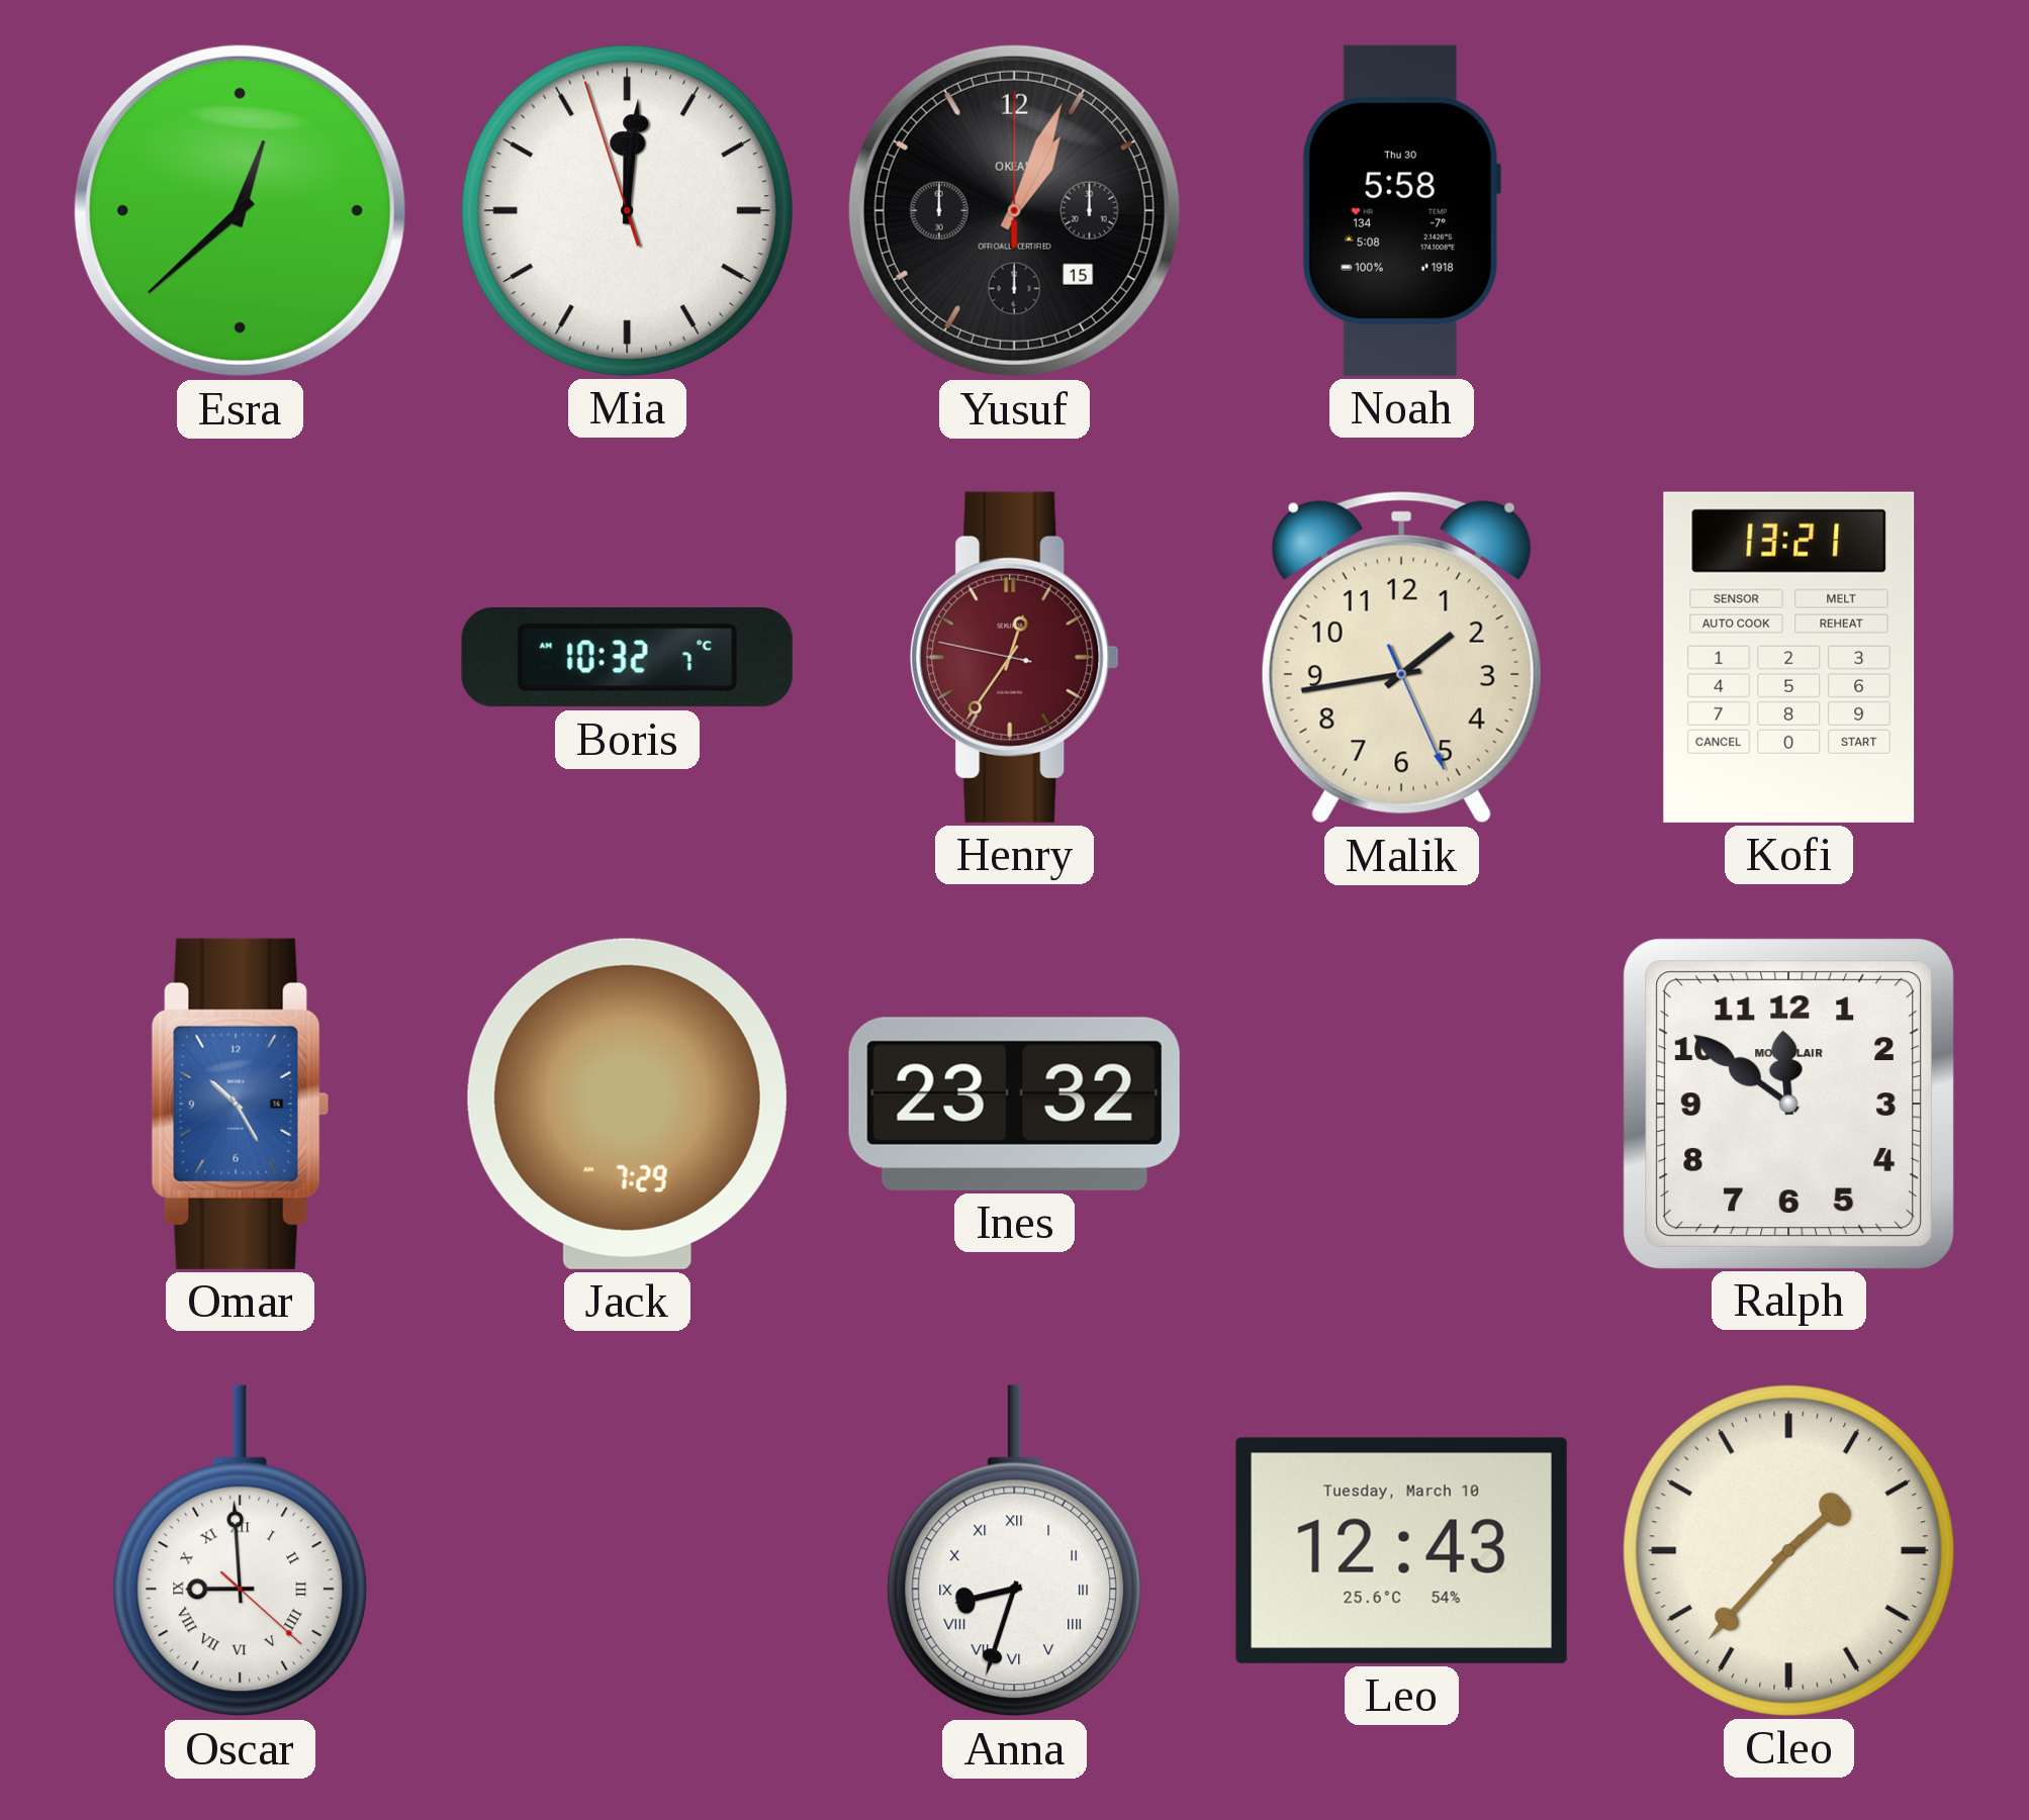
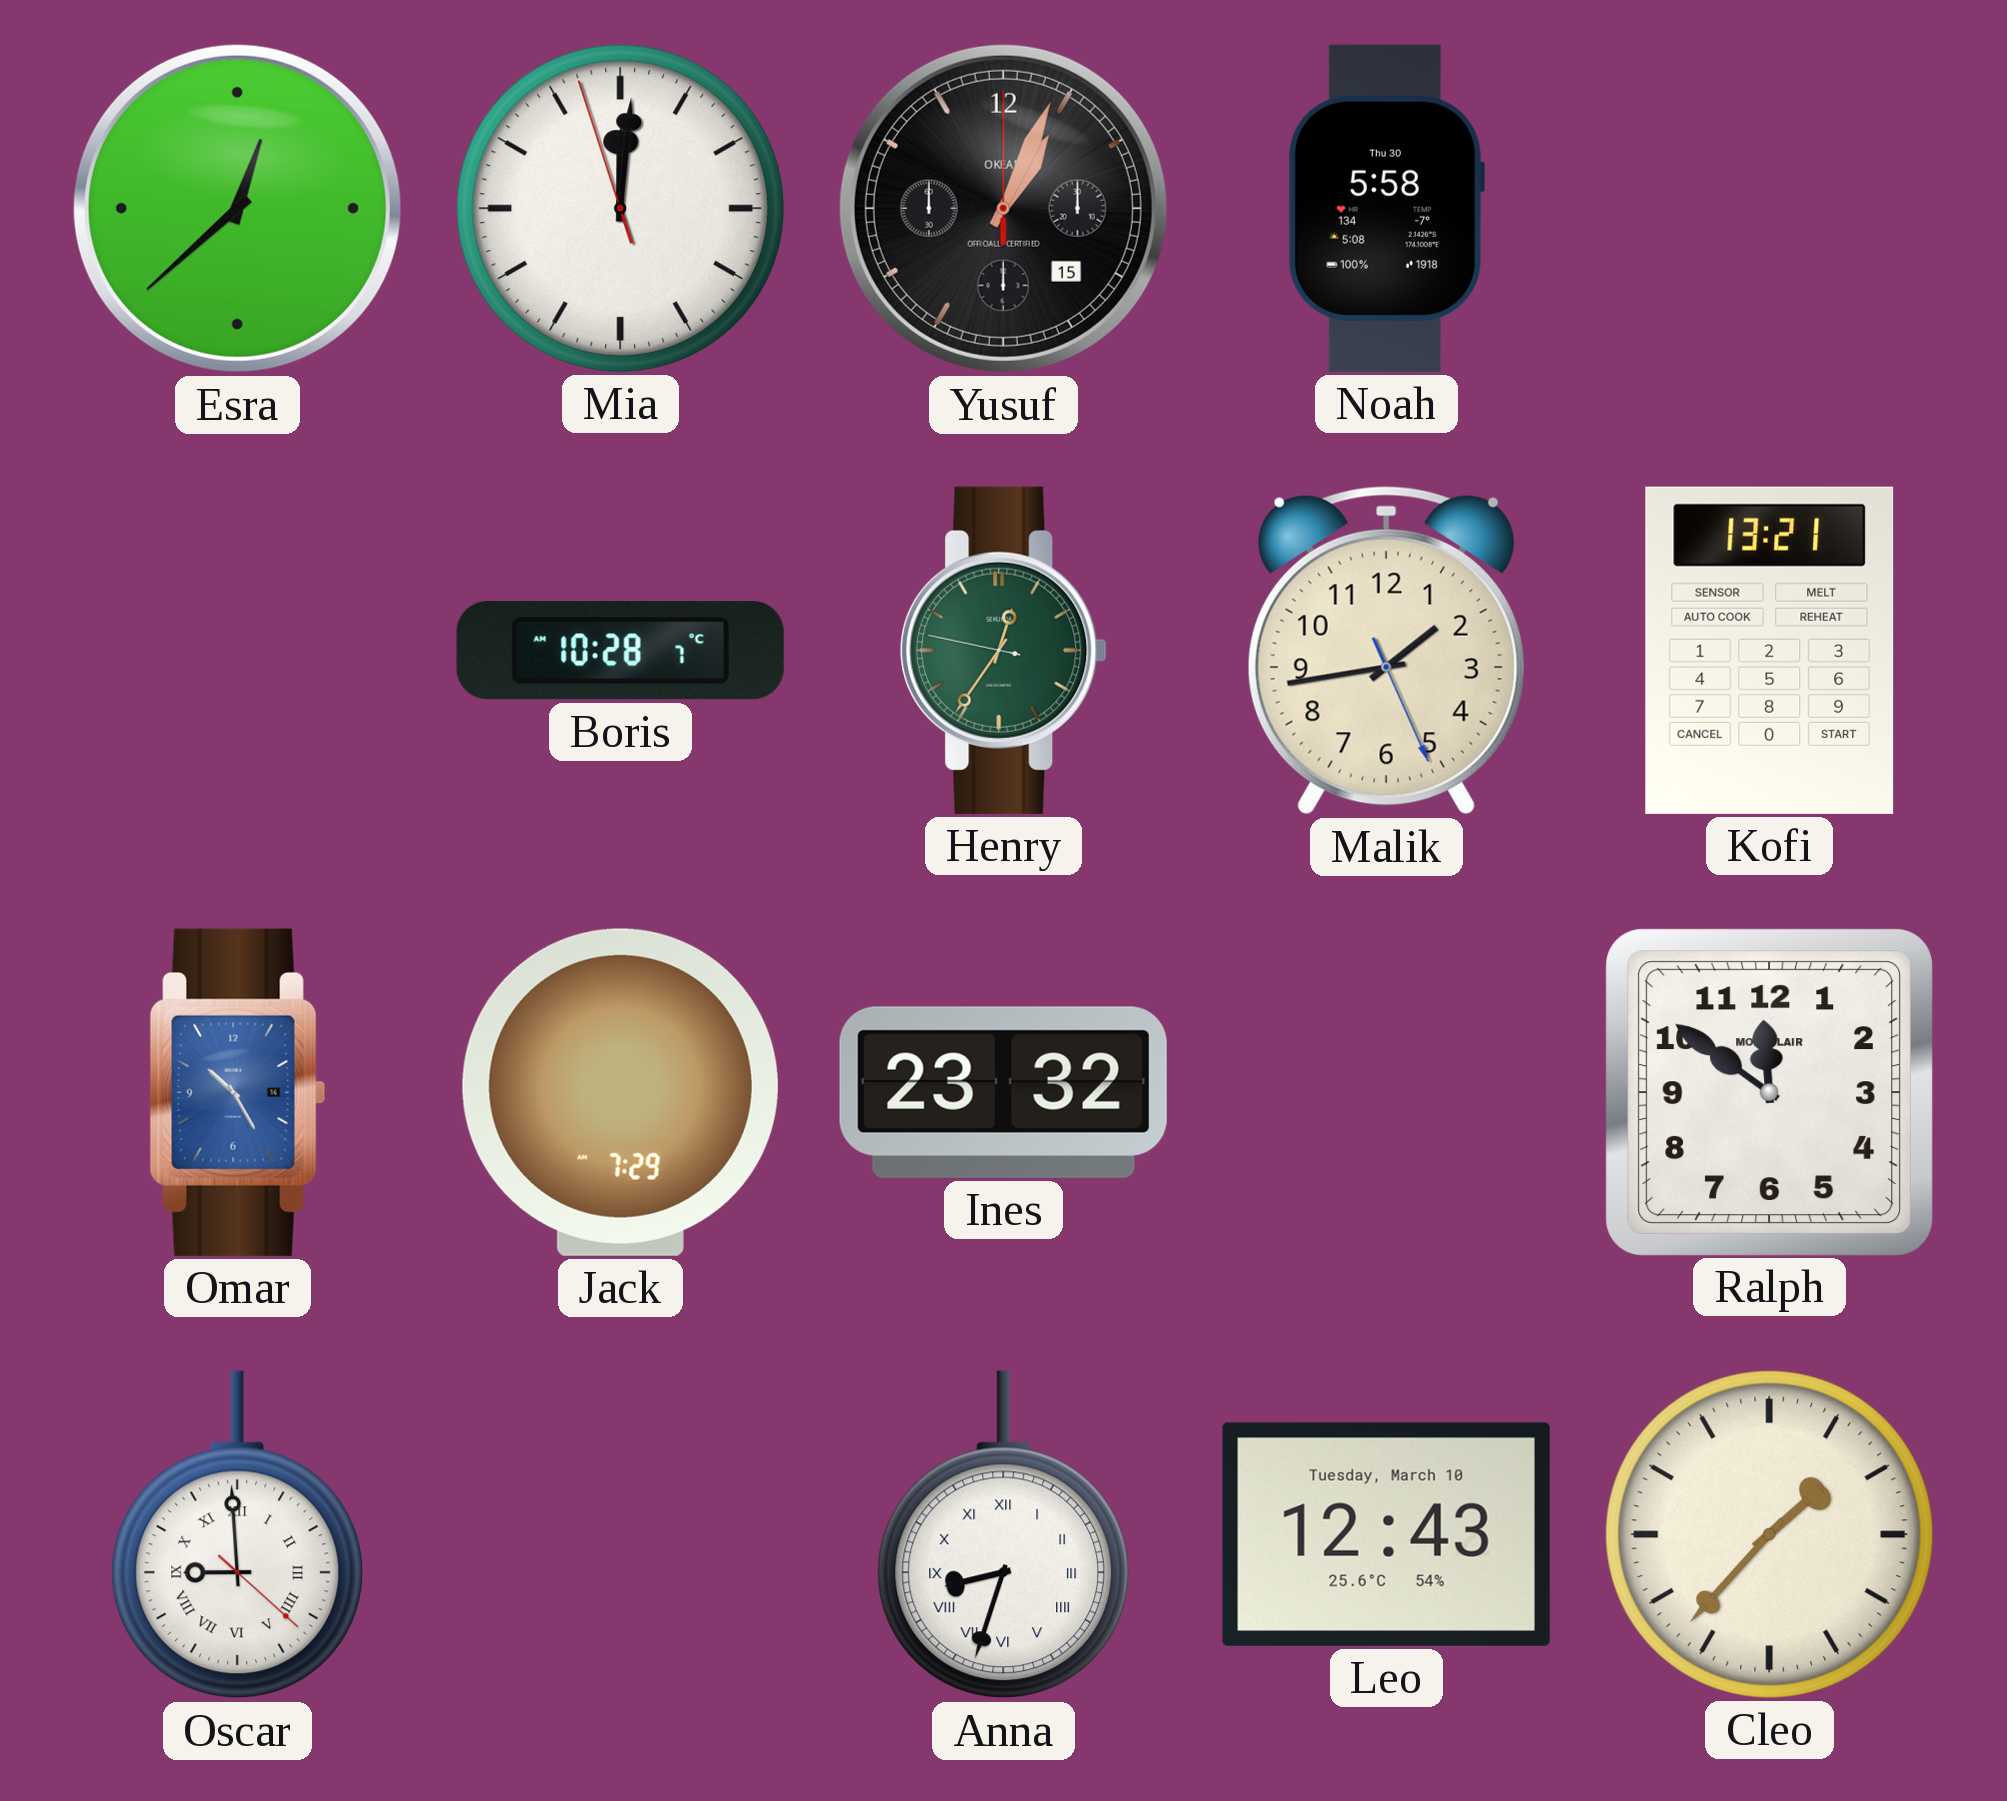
Boris: 10:32 -> 10:28
Henry dial: burgundy -> green
